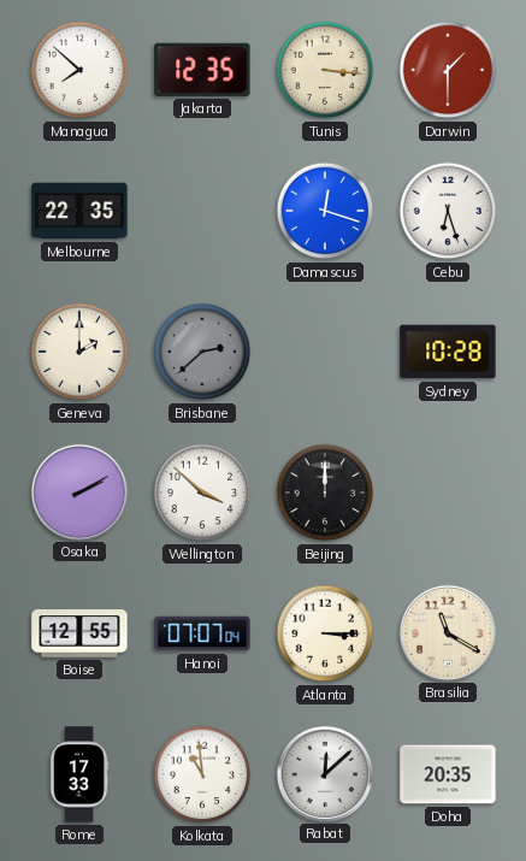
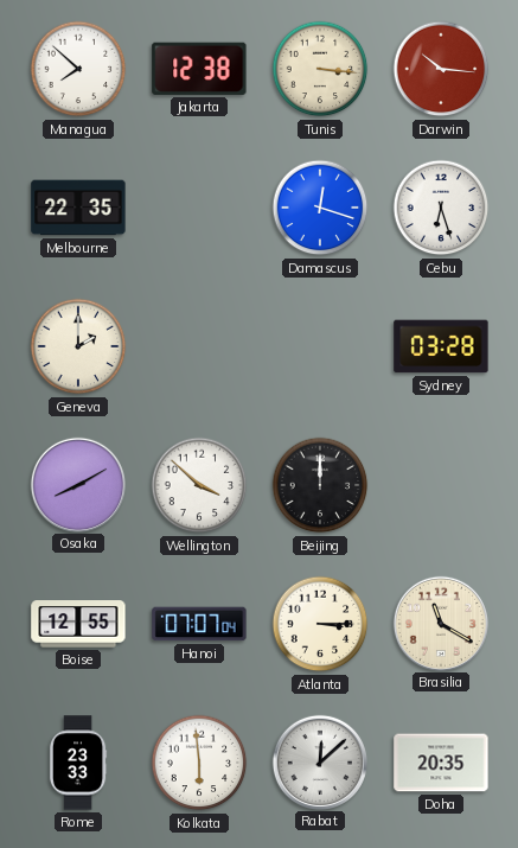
Jakarta: 12:35 -> 12:38
Darwin: 1:30 -> 10:16
Brisbane: 2:38 -> none
Sydney: 10:28 -> 03:28
Osaka: 2:10 -> 8:10
Rome: 17:33 -> 23:33
Kolkata: 10:59 -> 5:59
